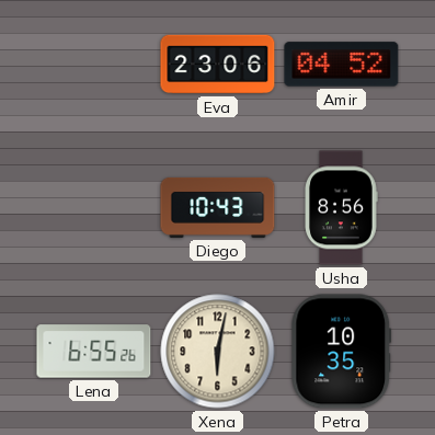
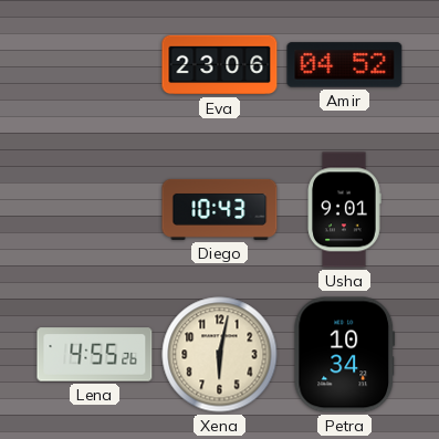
Usha: 8:56 -> 9:01
Lena: 6:55 -> 4:55
Petra: 10:35 -> 10:34
